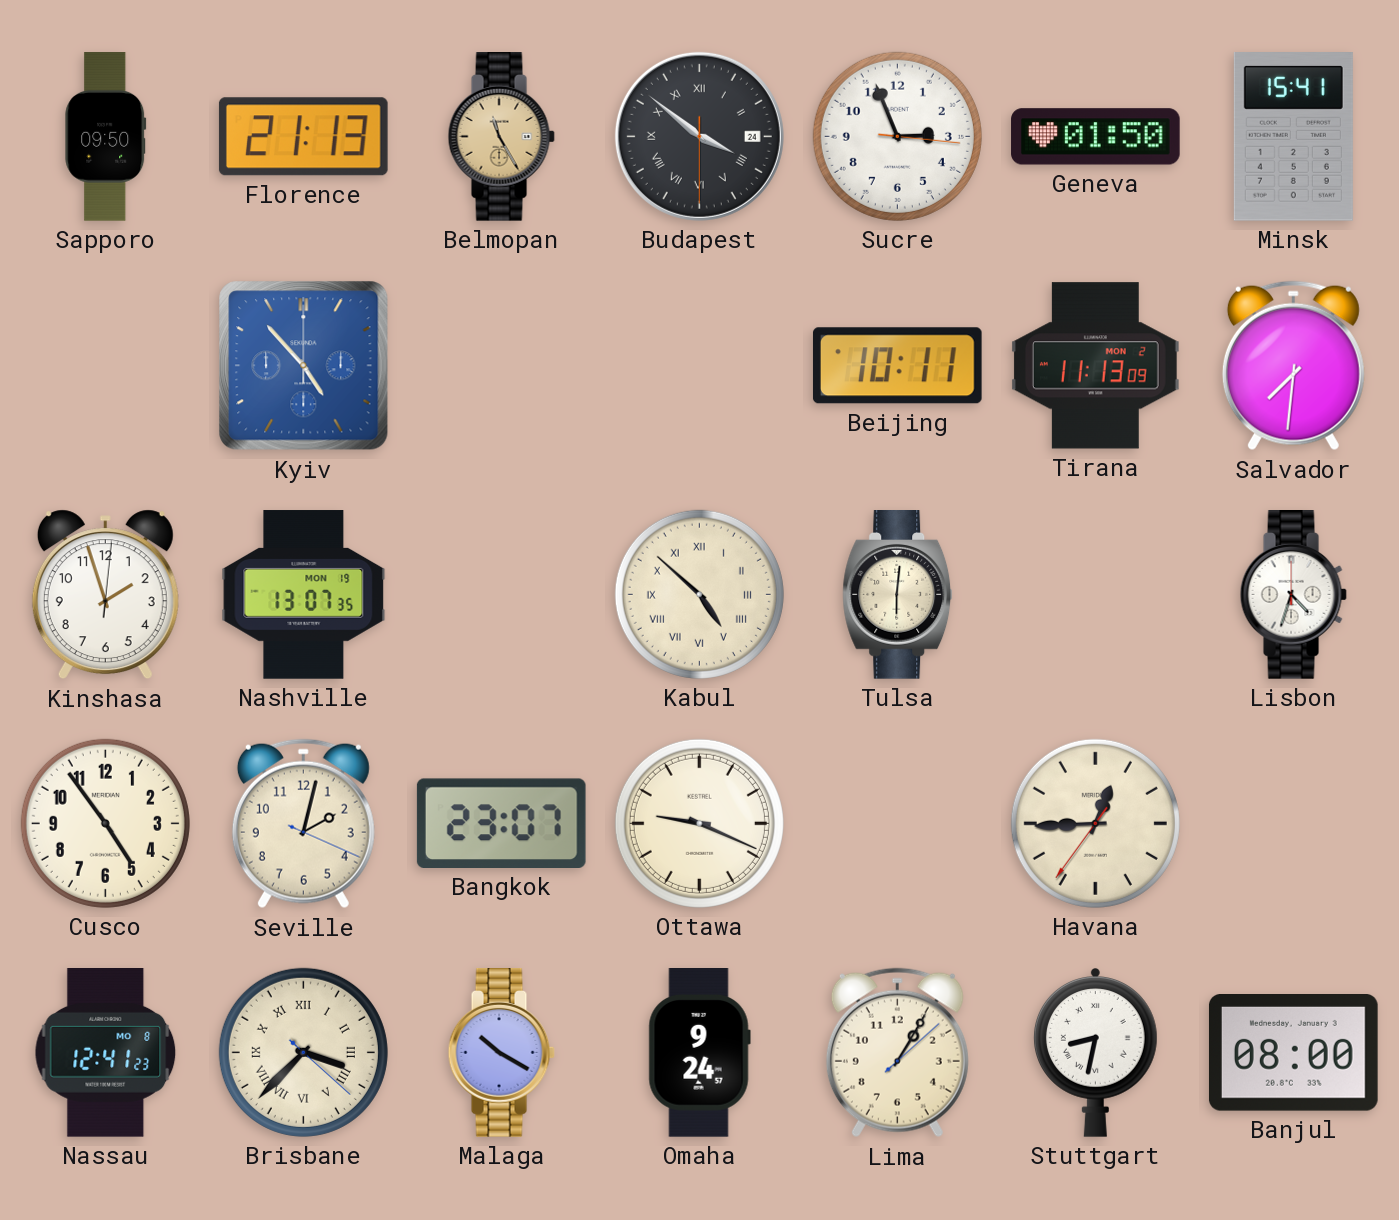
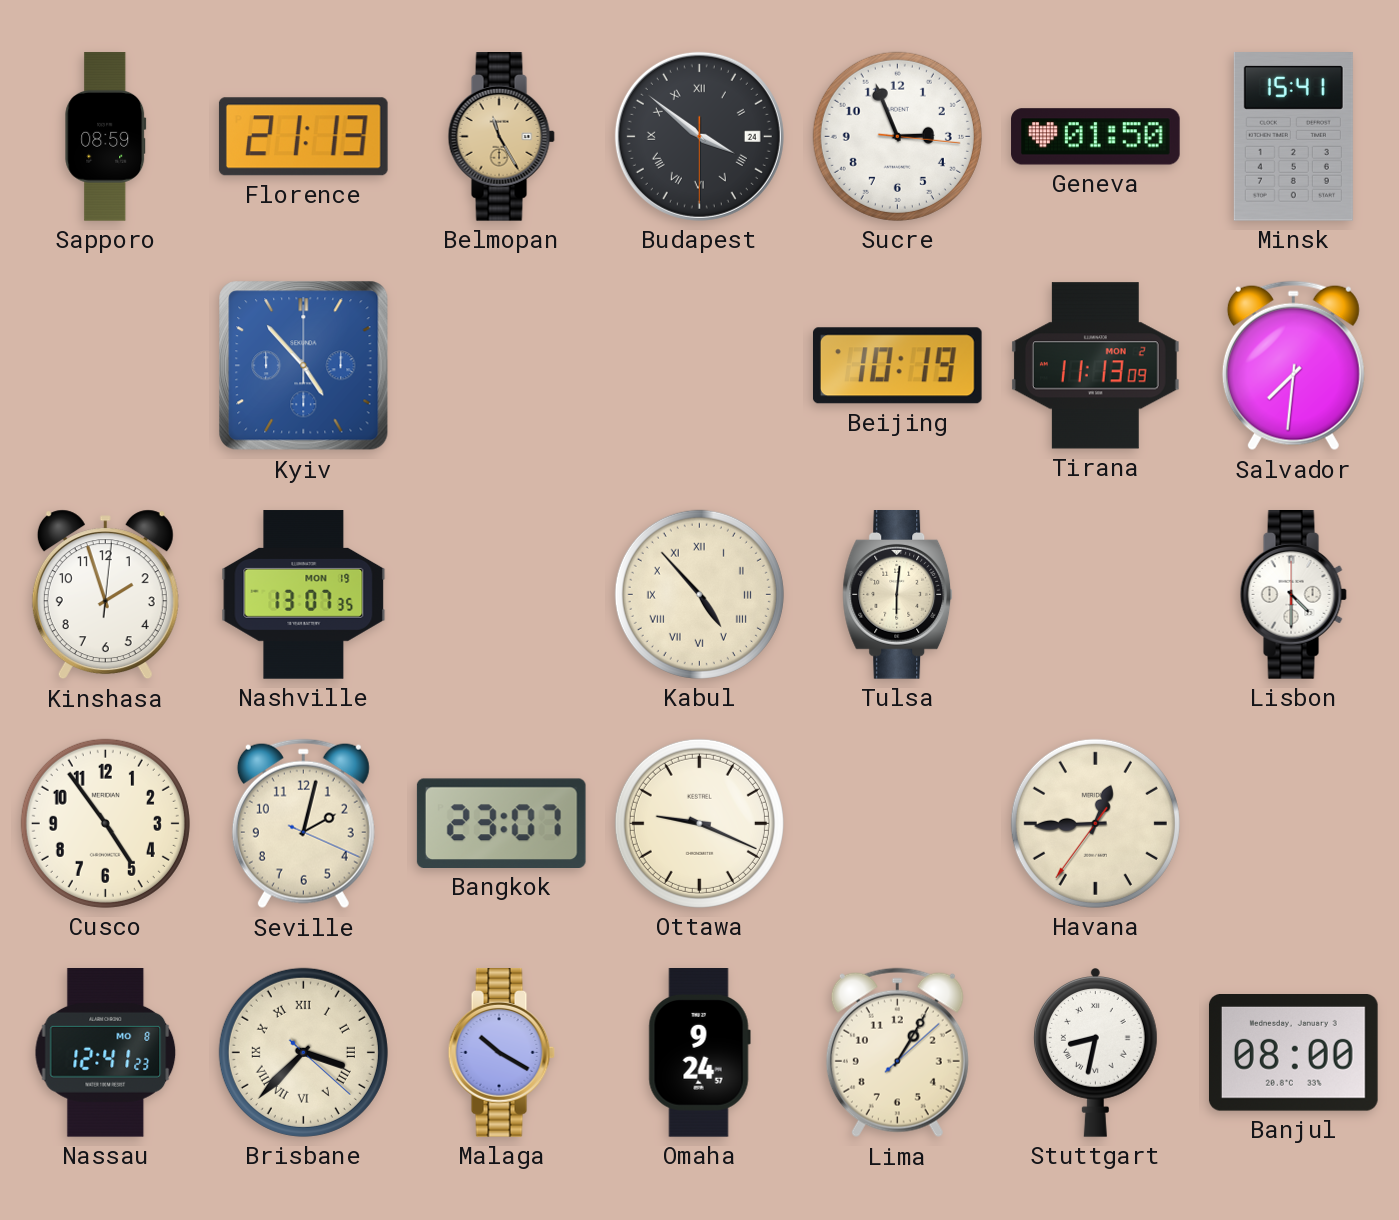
Sapporo: 09:50 -> 08:59
Beijing: 10:11 -> 10:19
Kabul: 4:52 -> 4:53
Lisbon: 4:33 -> 4:30
